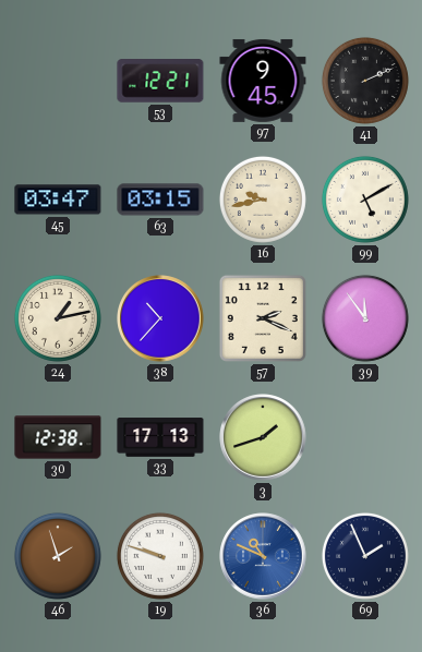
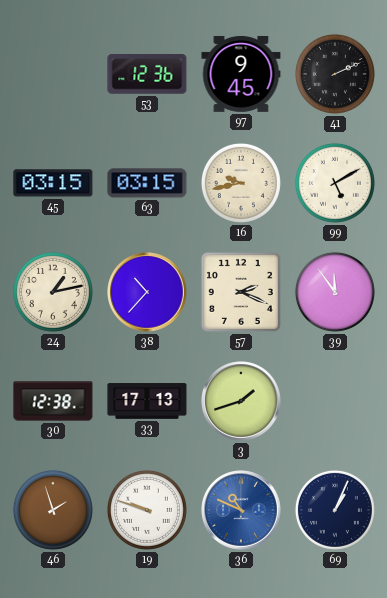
53: 12:21 -> 12:36
45: 03:47 -> 03:15
69: 1:56 -> 1:04
